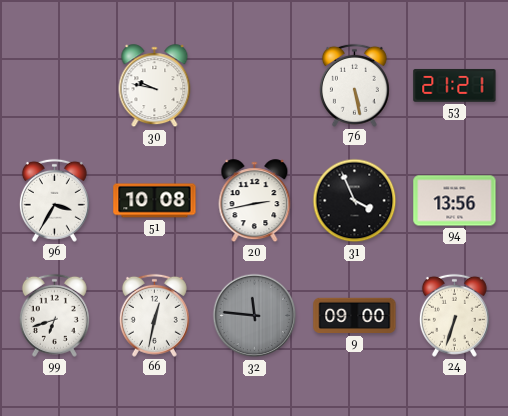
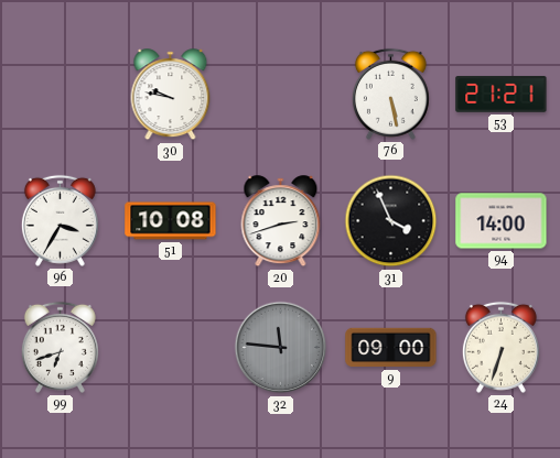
20: 2:43 -> 2:42
94: 13:56 -> 14:00
66: 12:32 -> none
